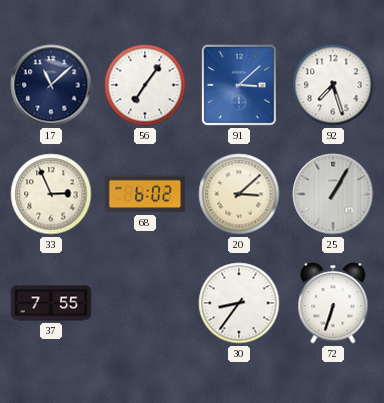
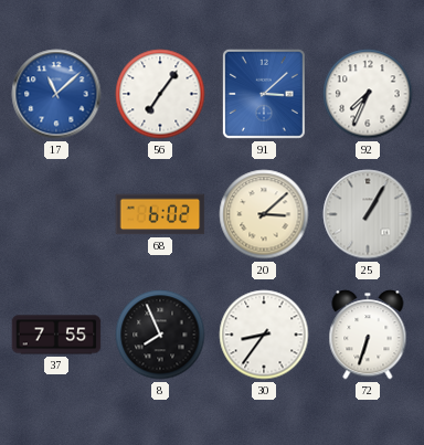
17 dial: navy -> blue
92: 7:27 -> 7:34
33: 2:56 -> none
8: none -> 7:56
